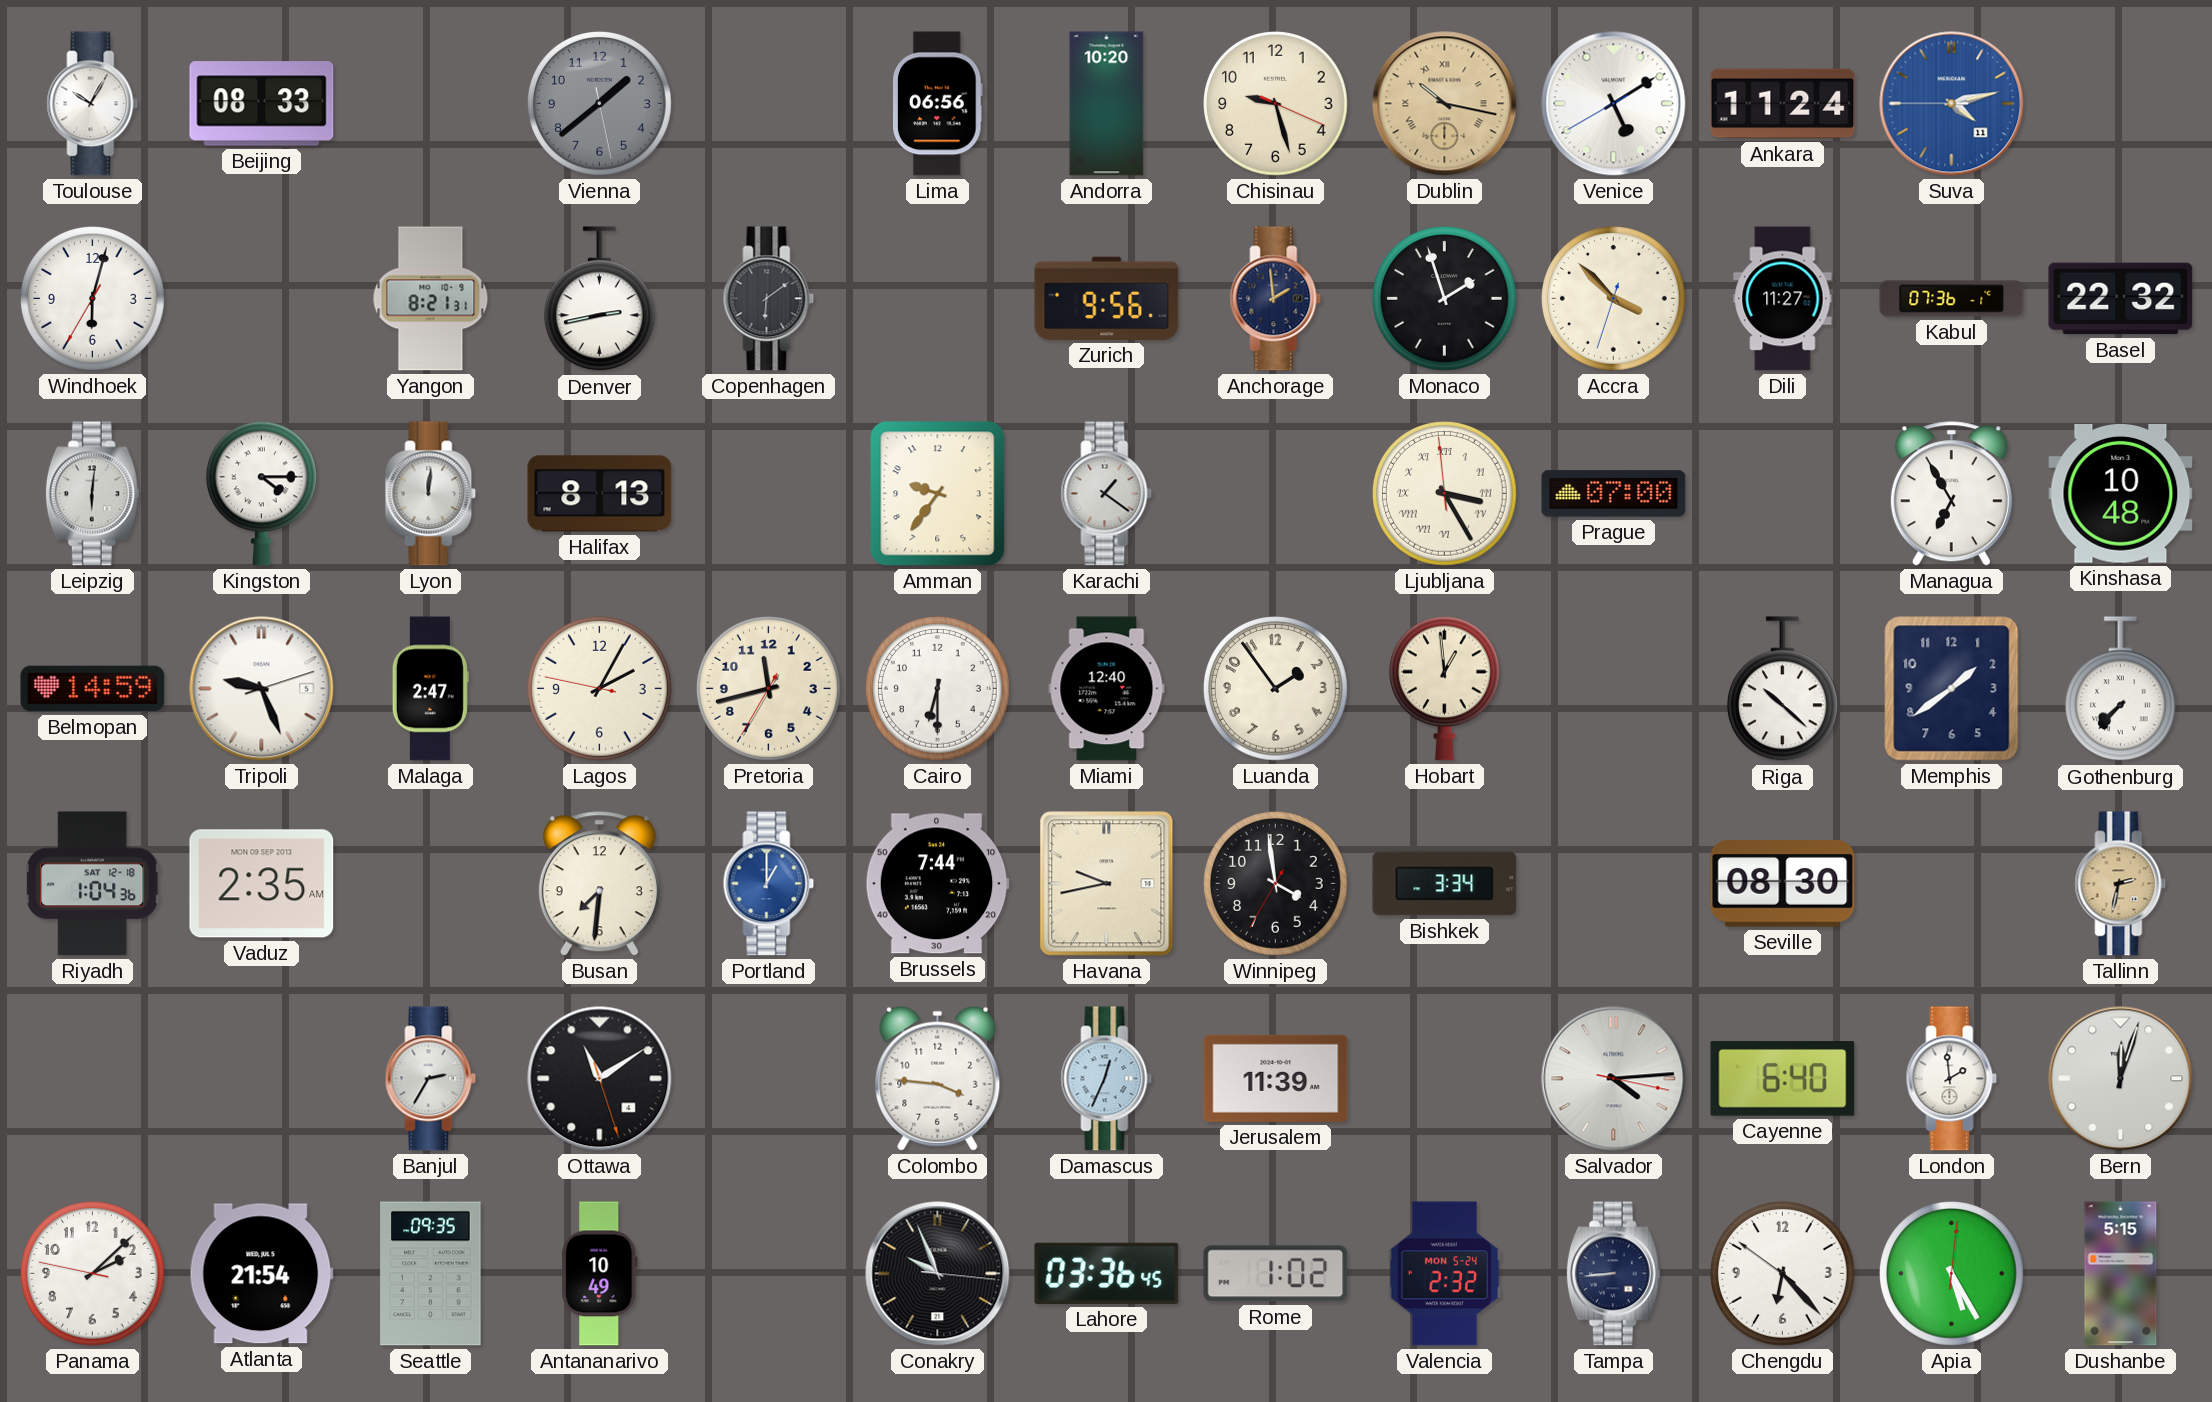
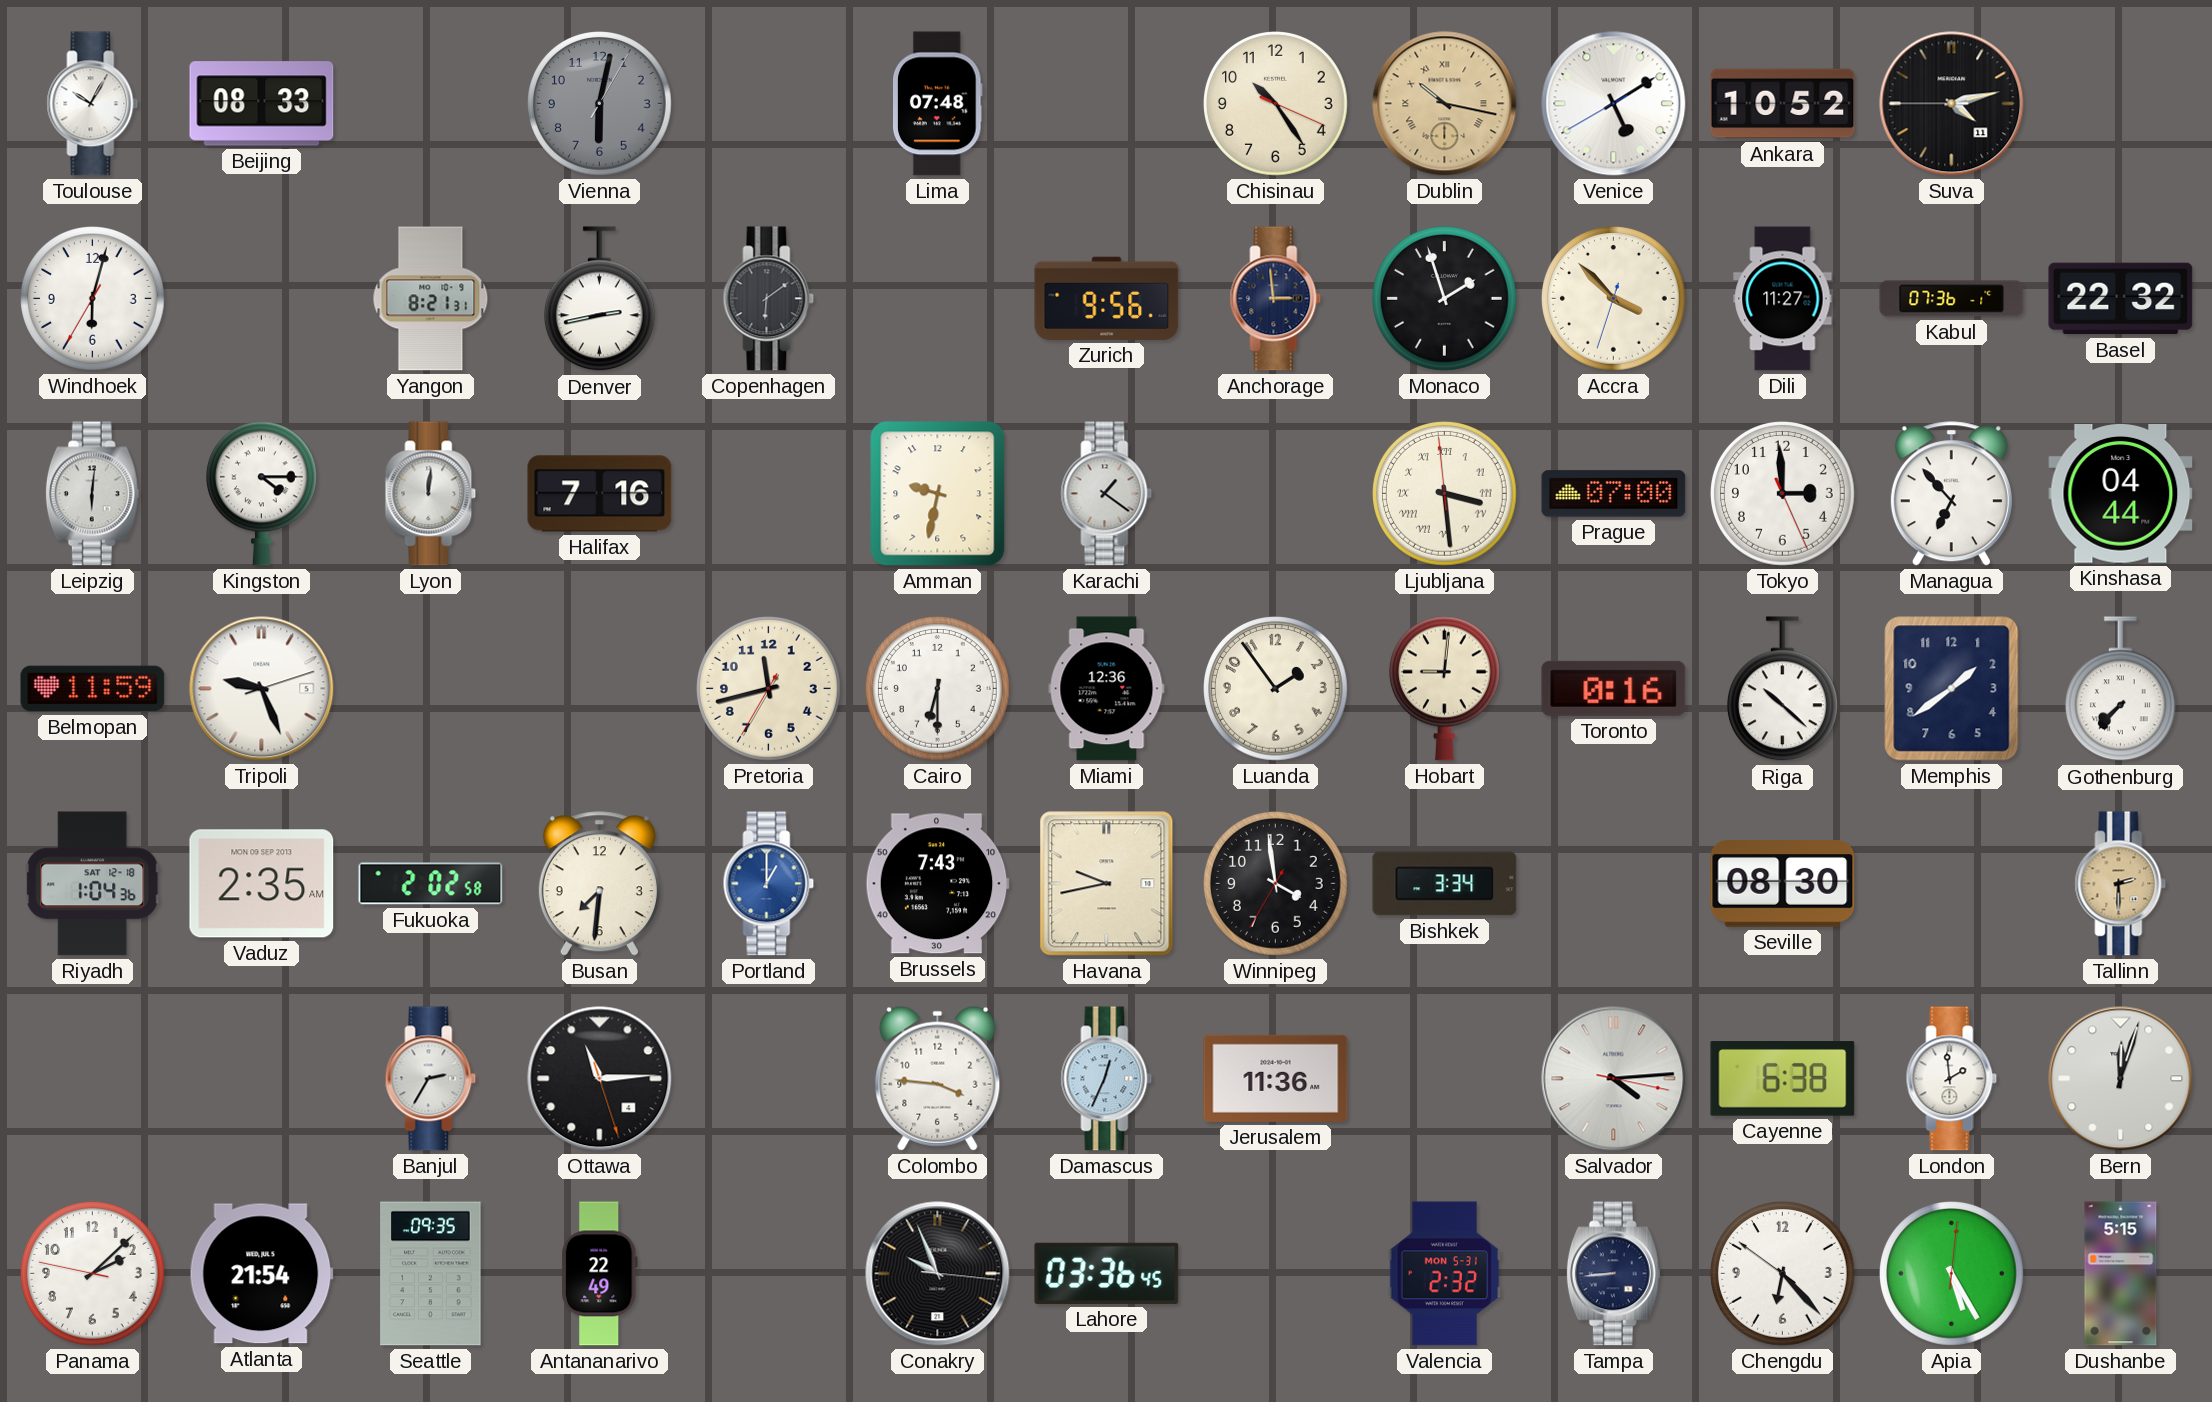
Vienna: 1:38 -> 6:02
Lima: 06:56 -> 07:48
Andorra: 10:20 -> none
Chisinau: 9:27 -> 10:24
Ankara: 11:24 -> 10:52
Suva dial: blue -> black
Anchorage: 1:59 -> 2:59
Halifax: 8:13 -> 7:16
Amman: 9:36 -> 9:32
Ljubljana: 3:24 -> 3:28
Tokyo: none -> 2:59
Managua: 6:55 -> 6:53
Kinshasa: 10:48 -> 04:44
Belmopan: 14:59 -> 11:59
Malaga: 2:47 -> none
Lagos: 2:04 -> none
Miami: 12:40 -> 12:36
Hobart: 12:59 -> 9:01
Toronto: none -> 0:16
Fukuoka: none -> 2:02
Brussels: 7:44 -> 7:43
Tallinn: 2:32 -> 2:30
Ottawa: 11:09 -> 11:14
Jerusalem: 11:39 -> 11:36
Cayenne: 6:40 -> 6:38
Antananarivo: 10:49 -> 22:49
Rome: 1:02 -> none
Valencia date: MON 5-24 -> MON 5-31
